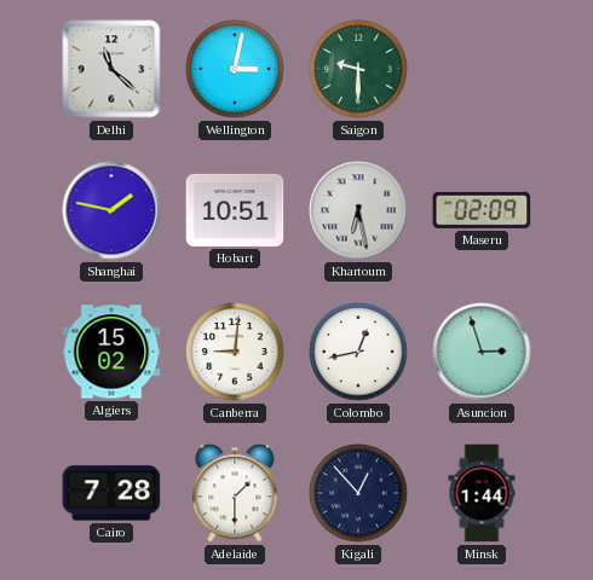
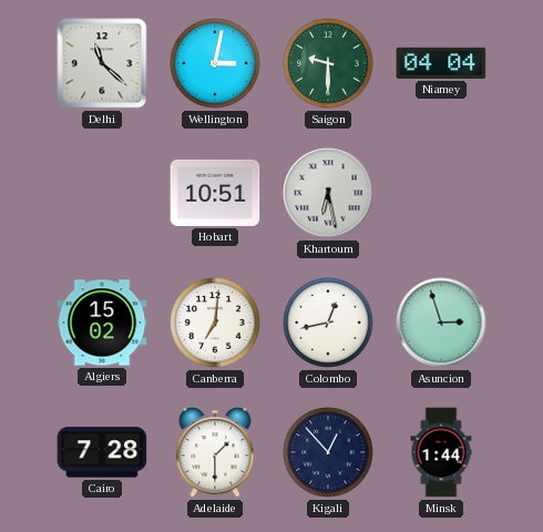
Niamey: none -> 04:04
Shanghai: 1:47 -> none
Maseru: 02:09 -> none
Canberra: 9:01 -> 7:01
